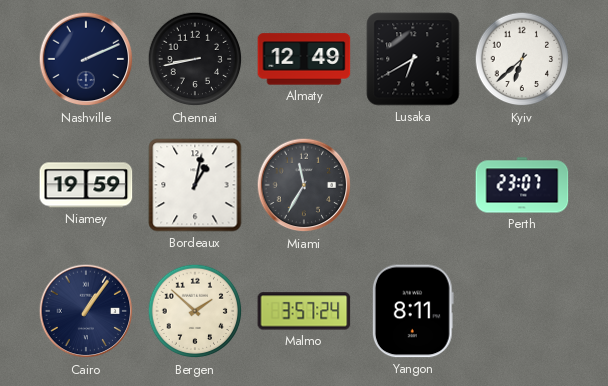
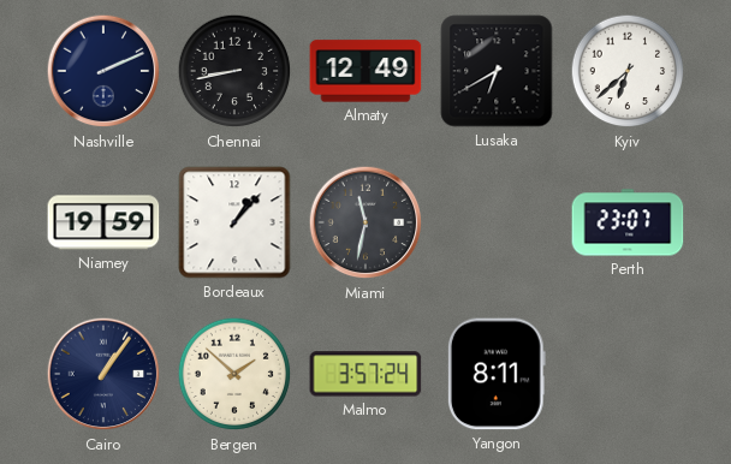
Bordeaux: 1:02 -> 1:07
Miami: 11:35 -> 11:32
